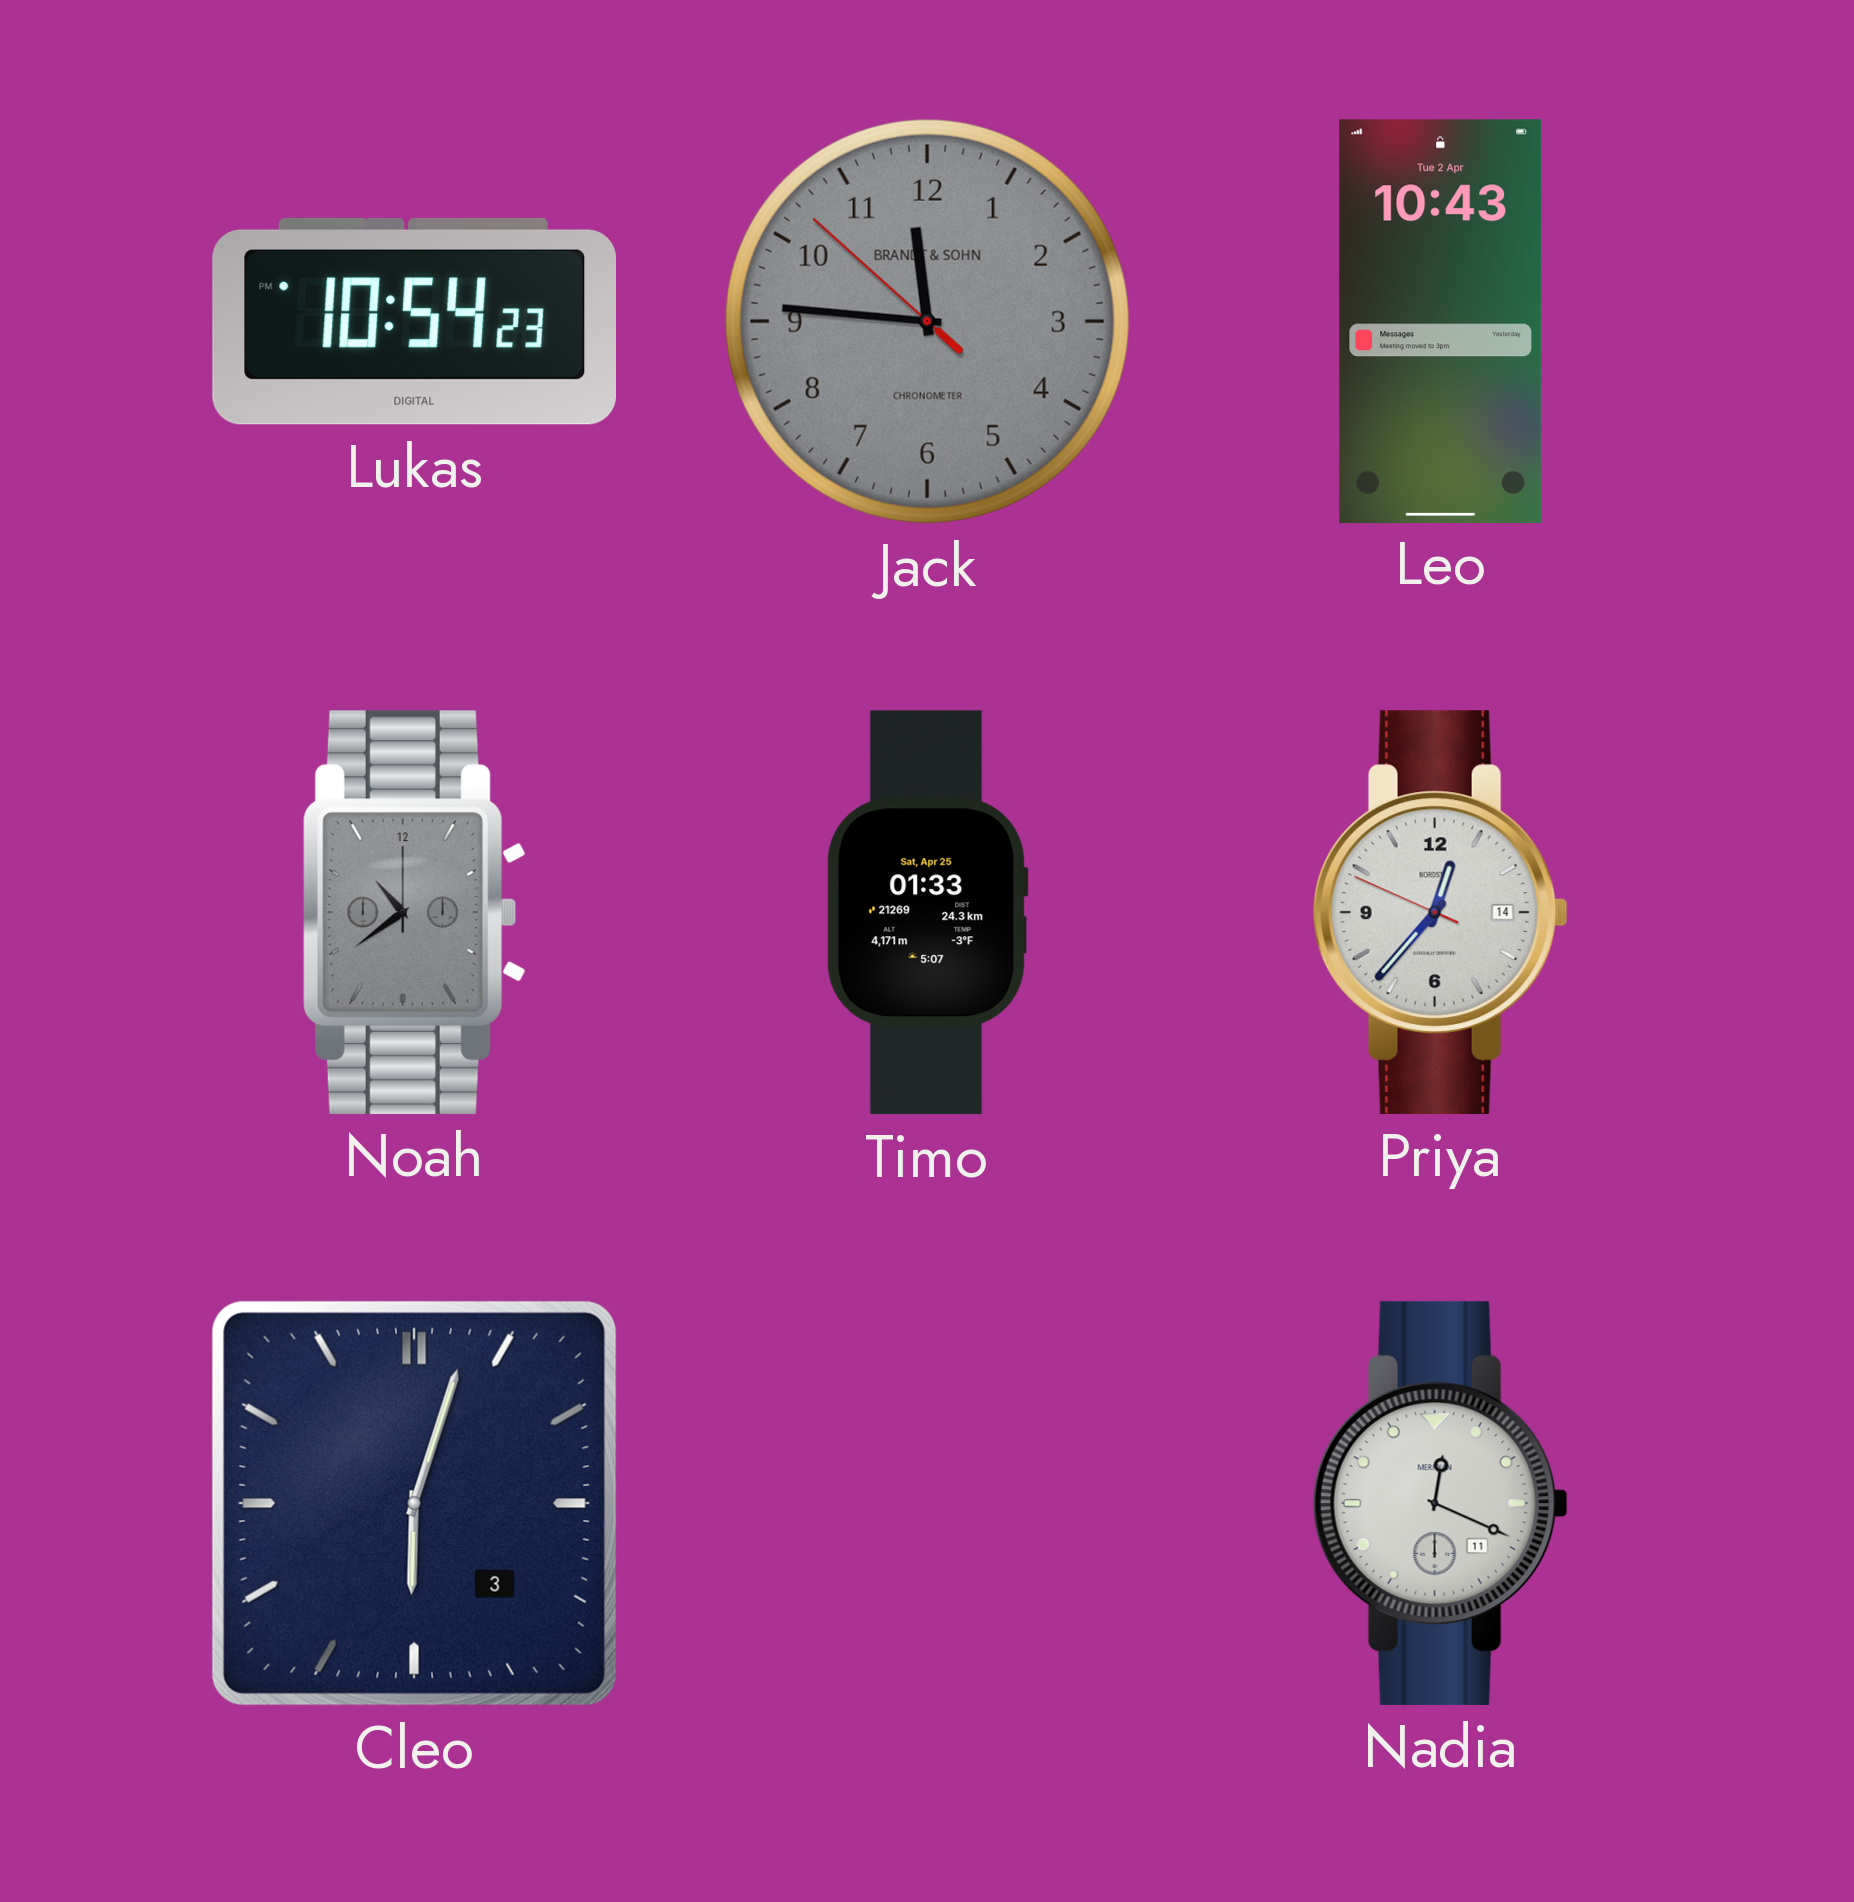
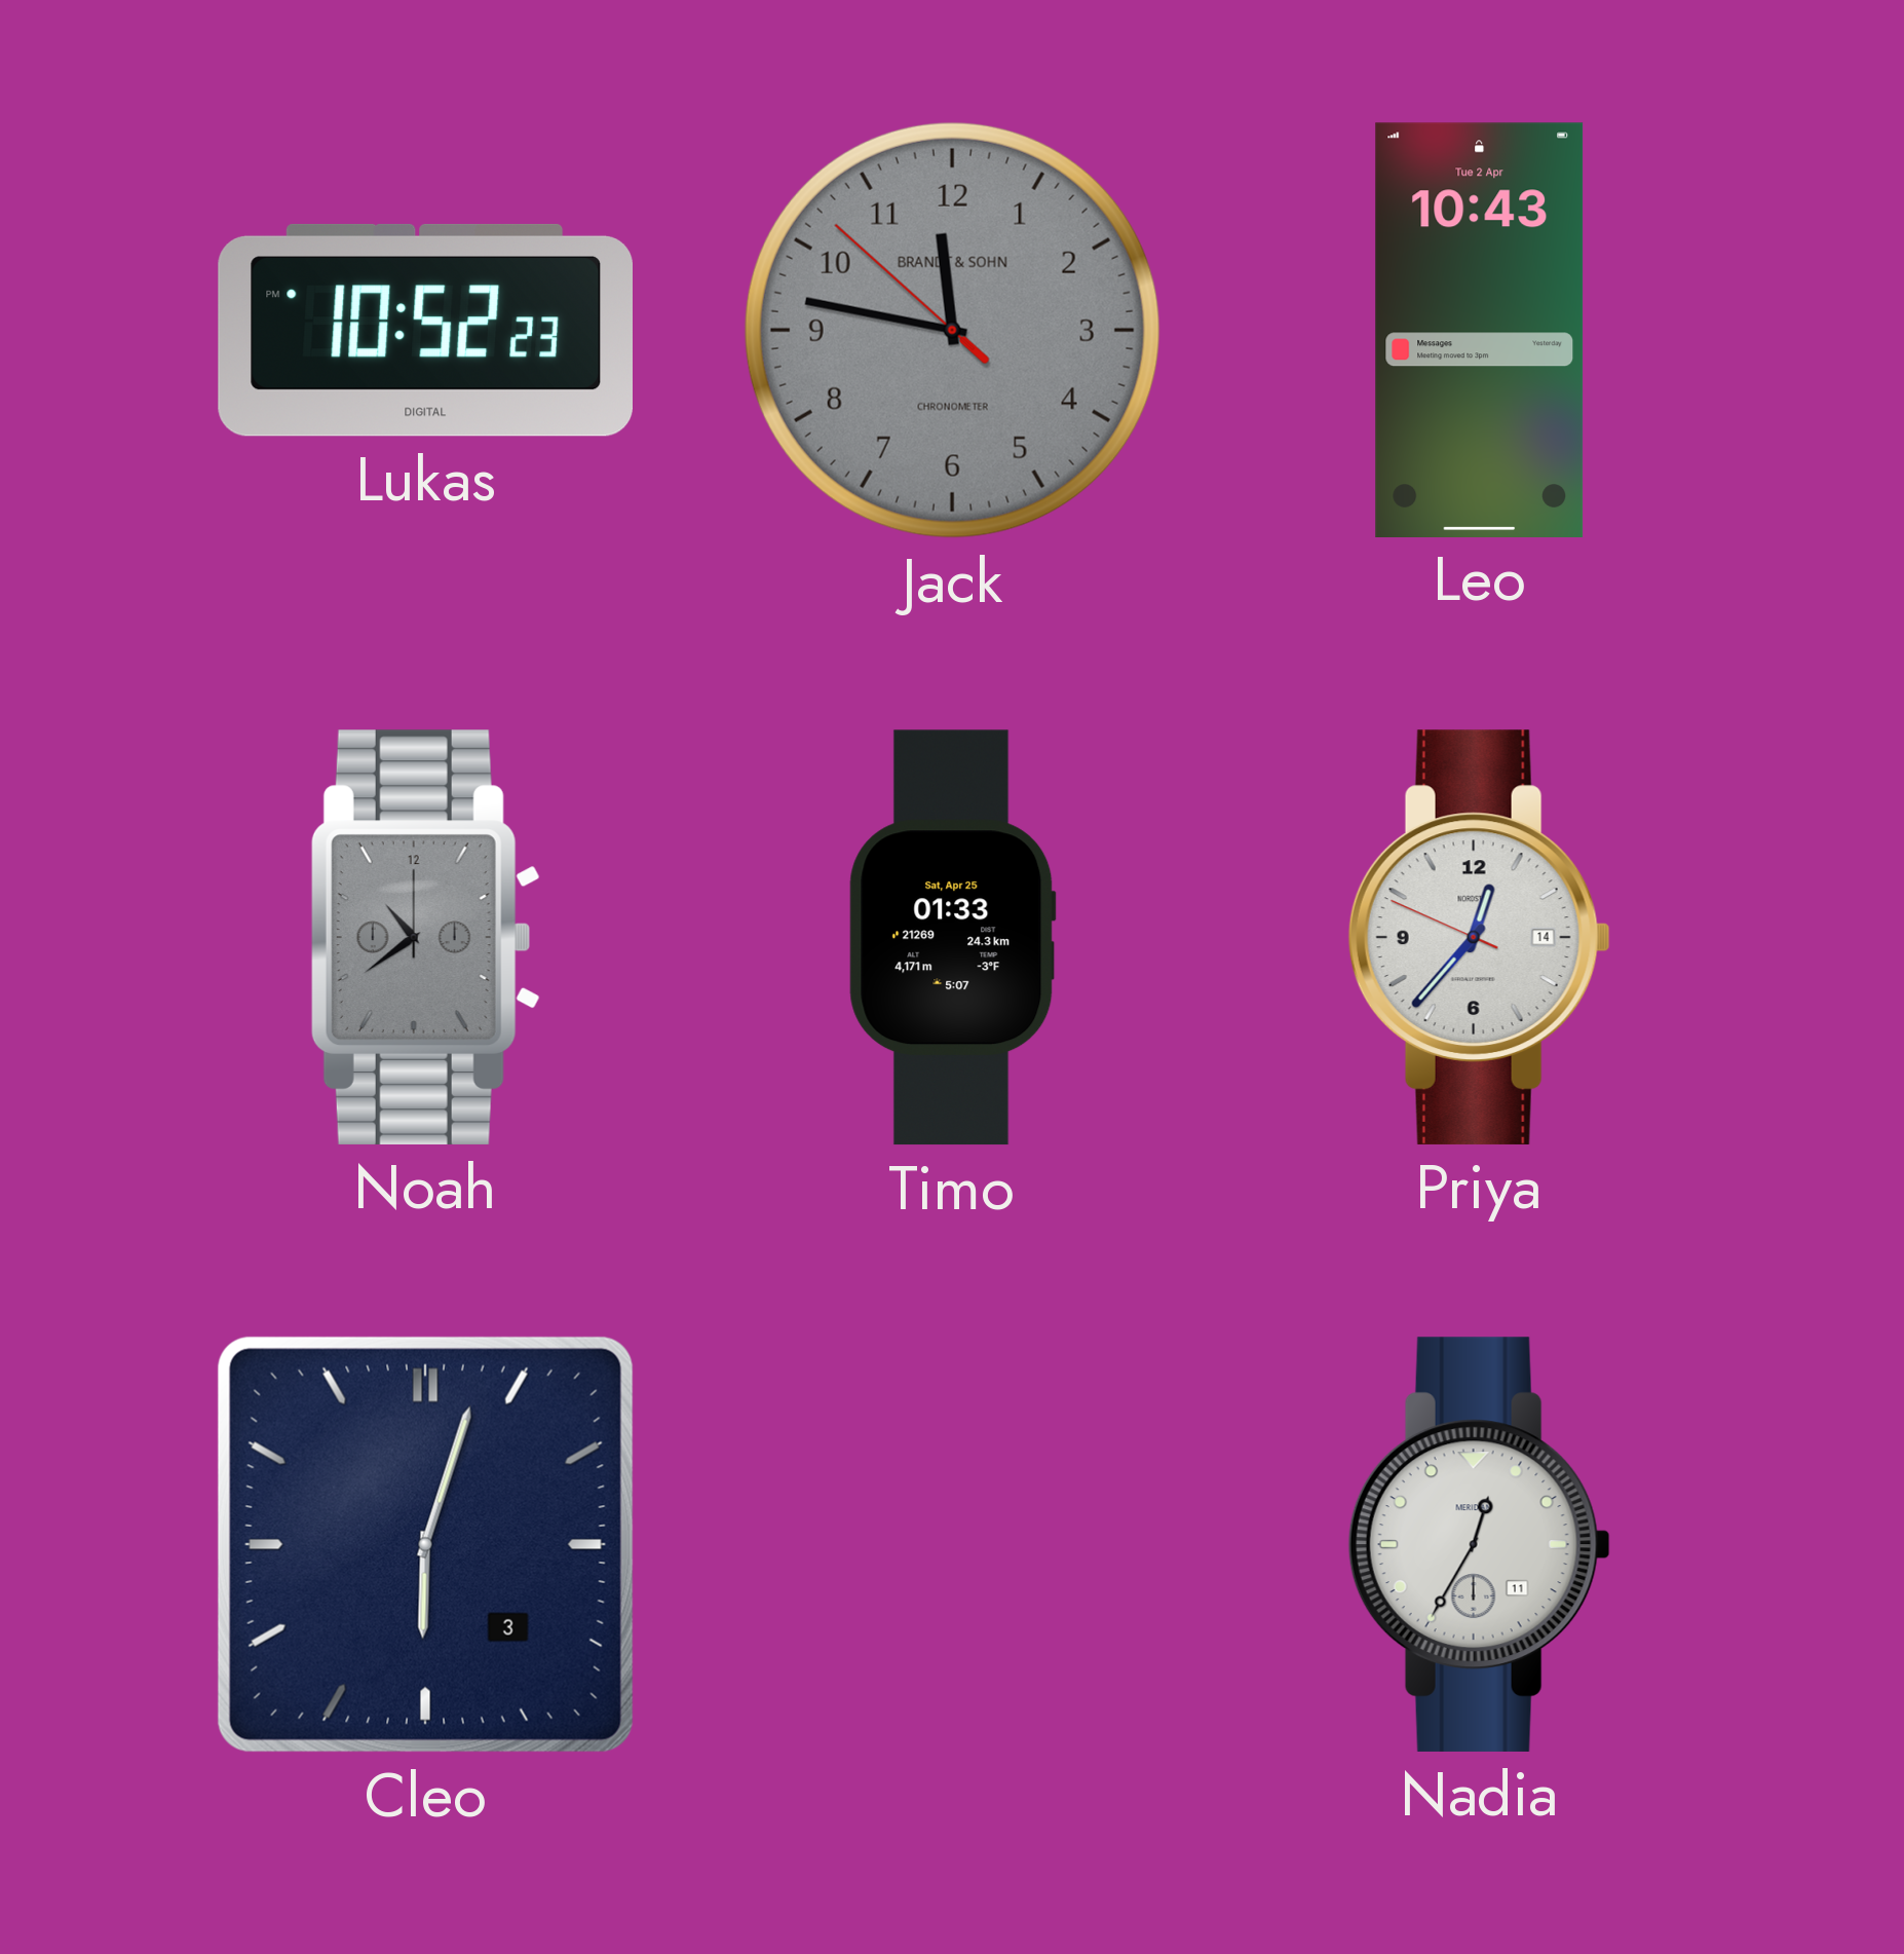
Lukas: 10:54 -> 10:52
Jack: 11:45 -> 11:46
Nadia: 12:19 -> 12:35
